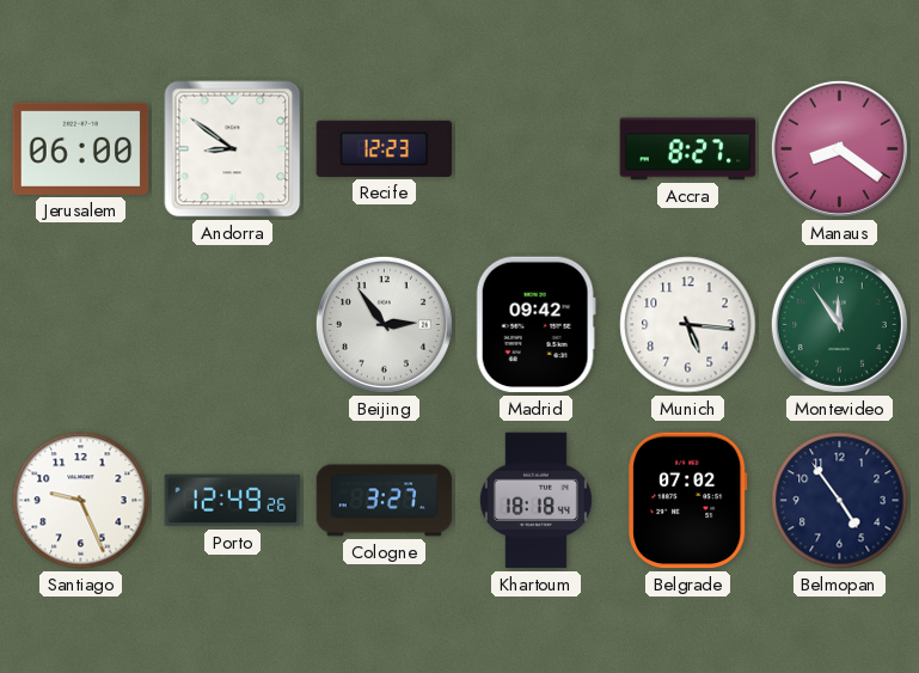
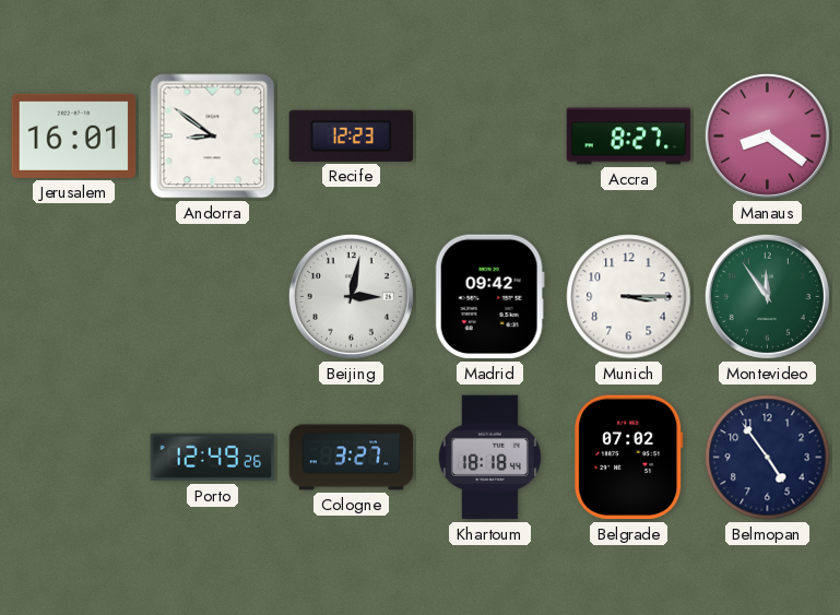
Jerusalem: 06:00 -> 16:01
Beijing: 2:54 -> 3:02
Munich: 5:16 -> 3:15
Santiago: 9:26 -> none
